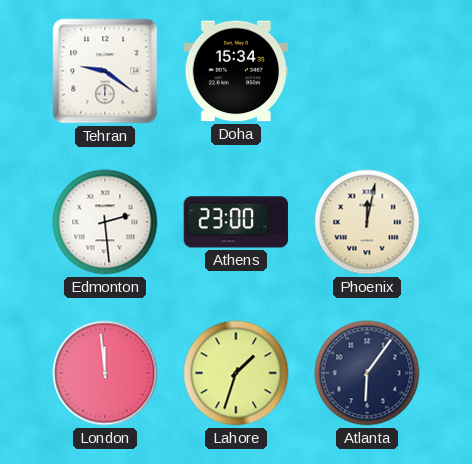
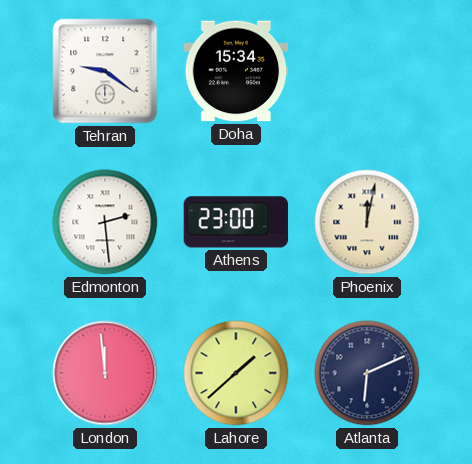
Lahore: 1:33 -> 1:38
Atlanta: 6:06 -> 6:11
